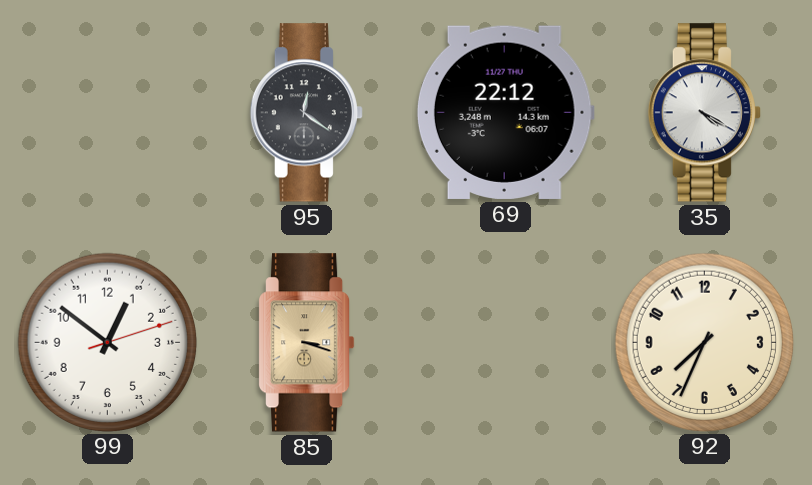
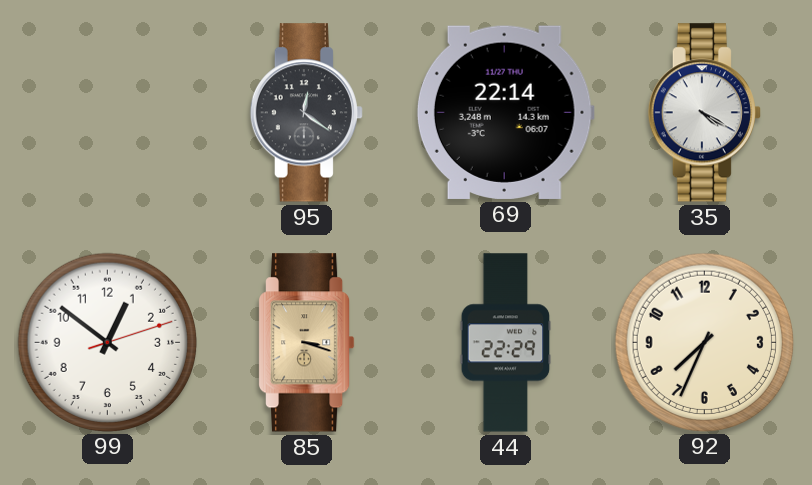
69: 22:12 -> 22:14
44: none -> 22:29
